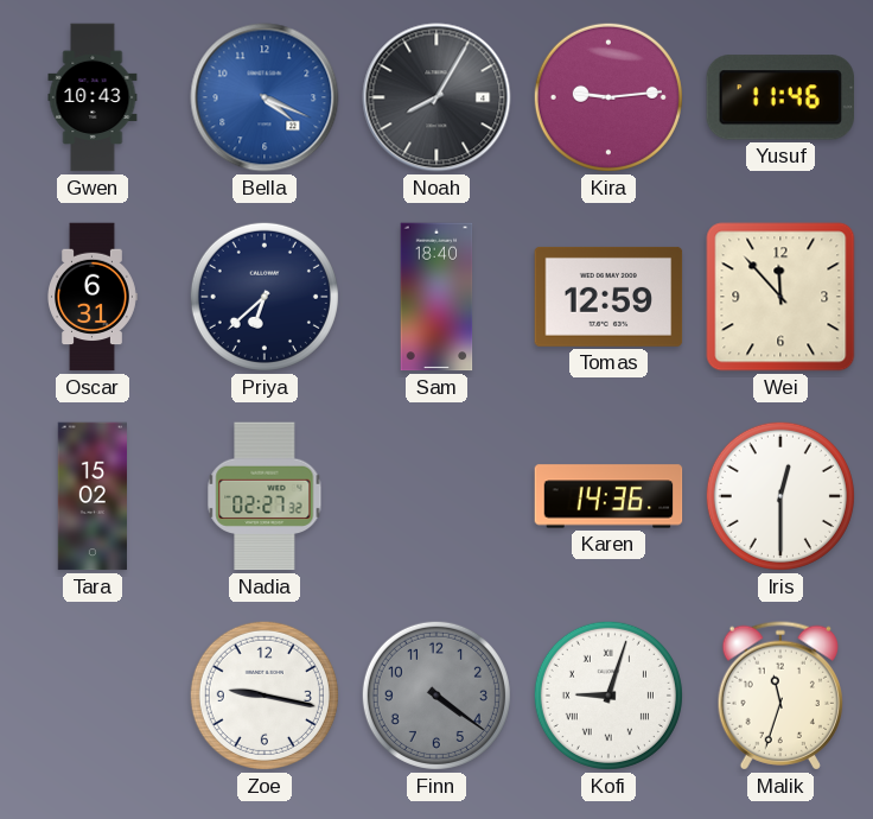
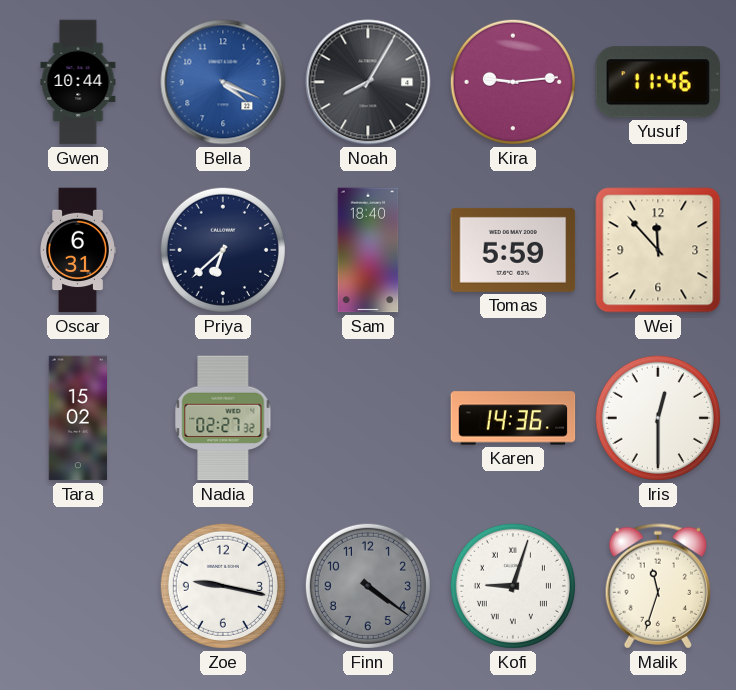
Gwen: 10:43 -> 10:44
Tomas: 12:59 -> 5:59
